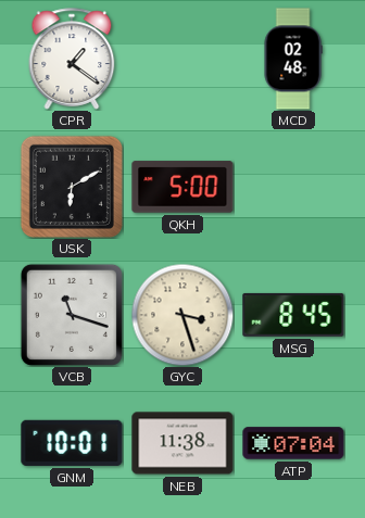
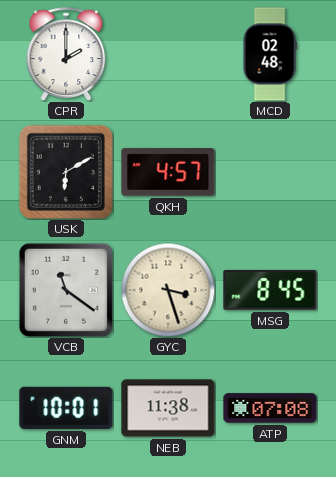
CPR: 1:21 -> 2:00
QKH: 5:00 -> 4:57
VCB: 11:18 -> 11:21
ATP: 07:04 -> 07:08
